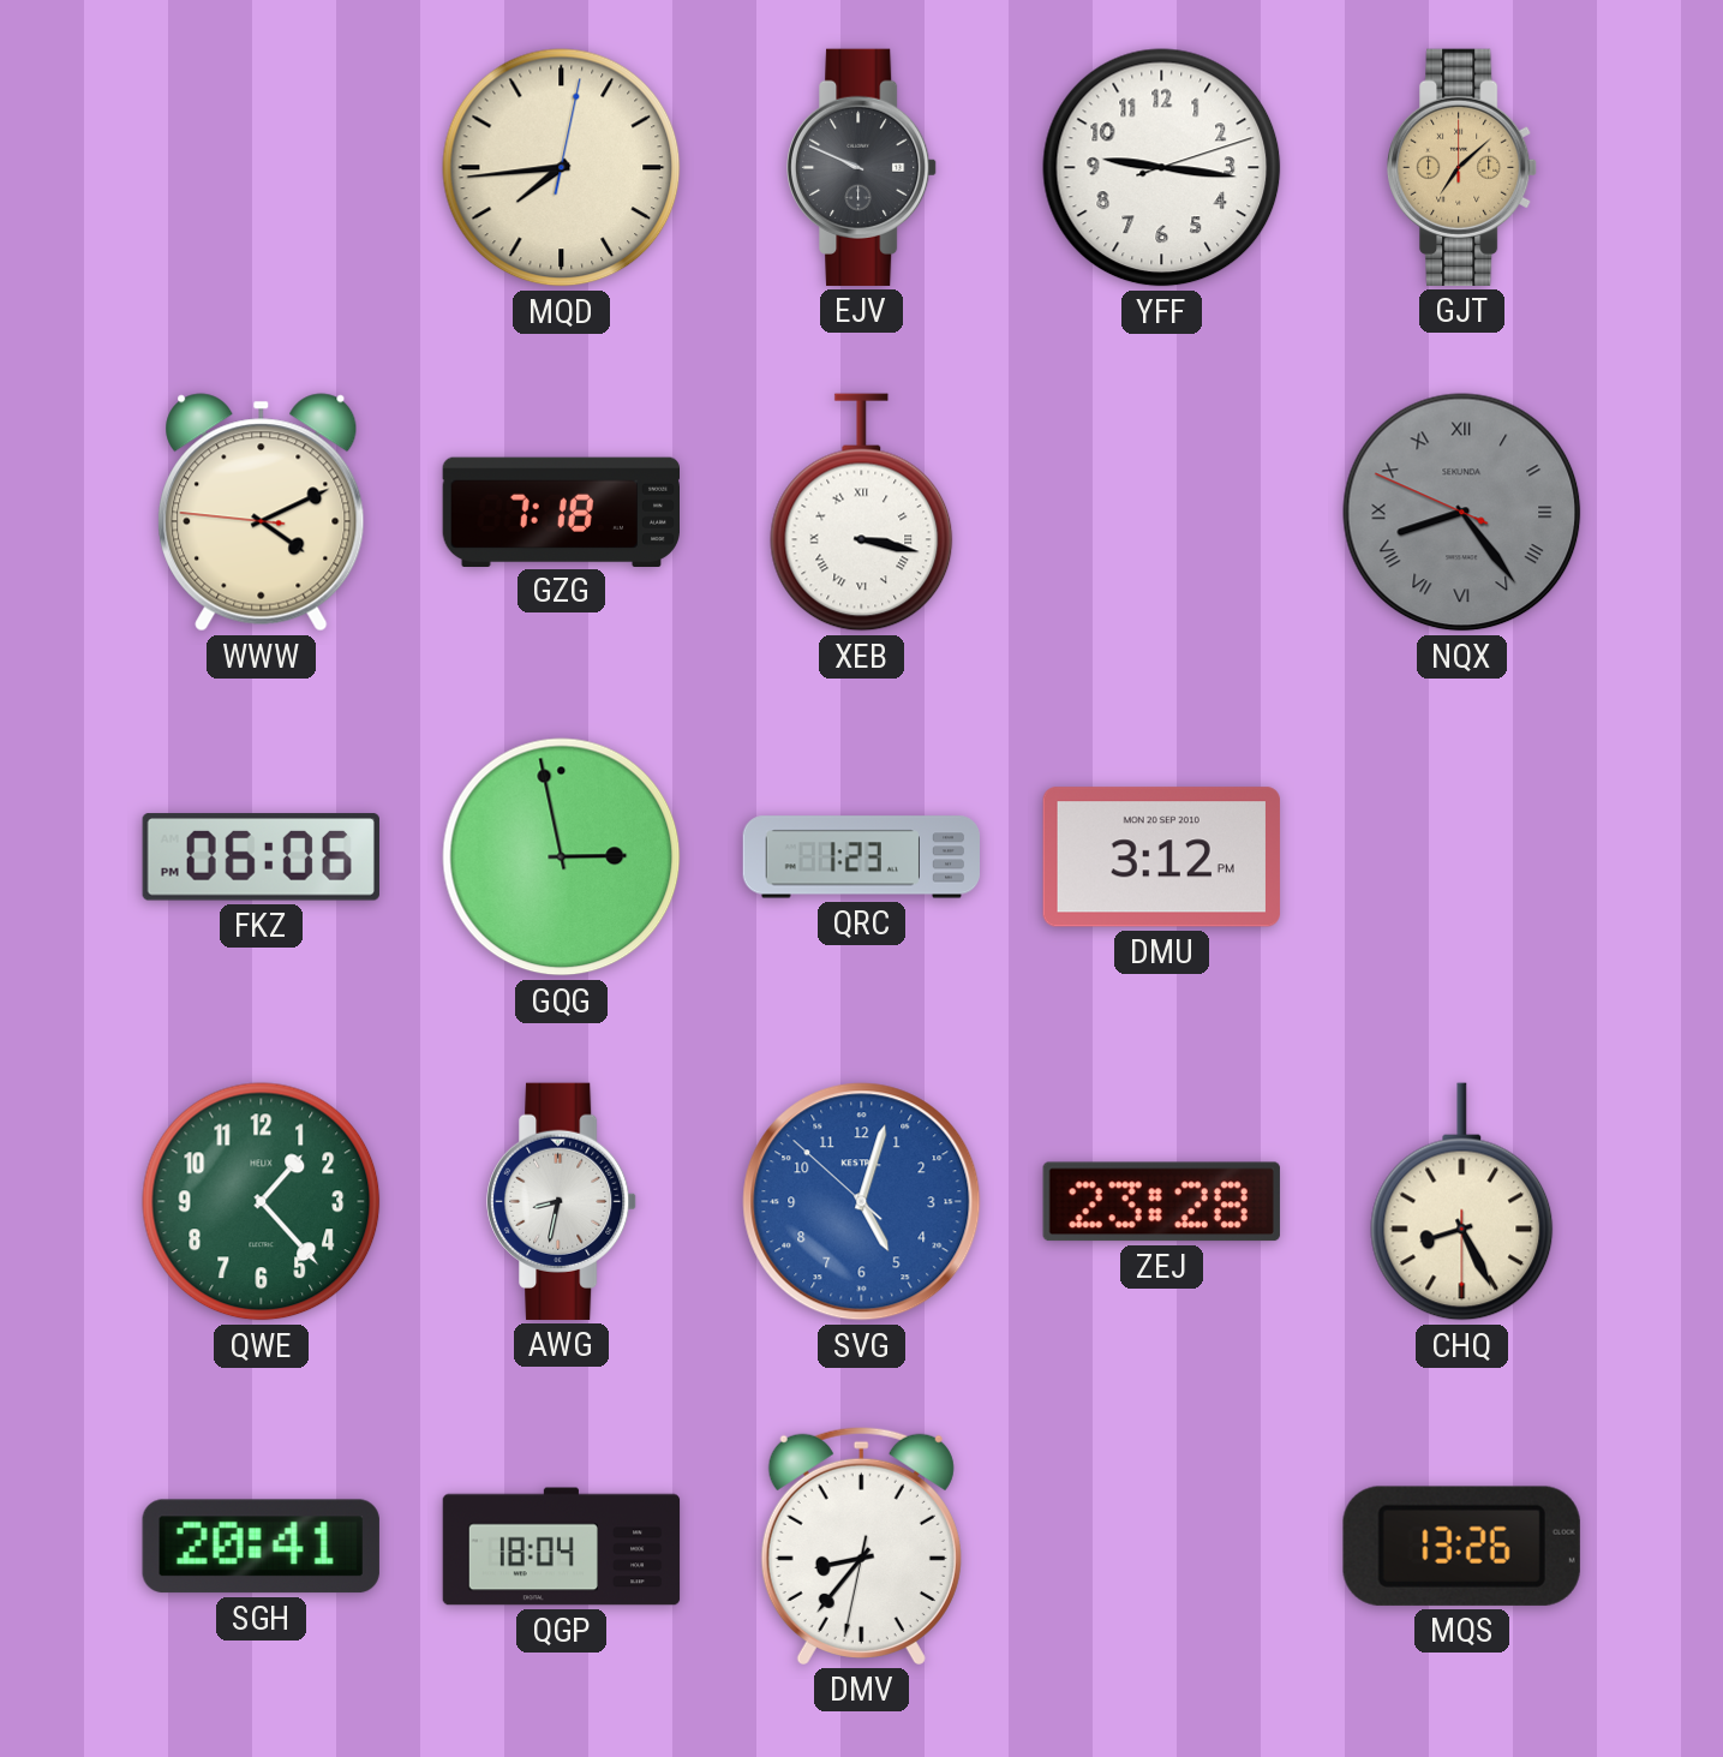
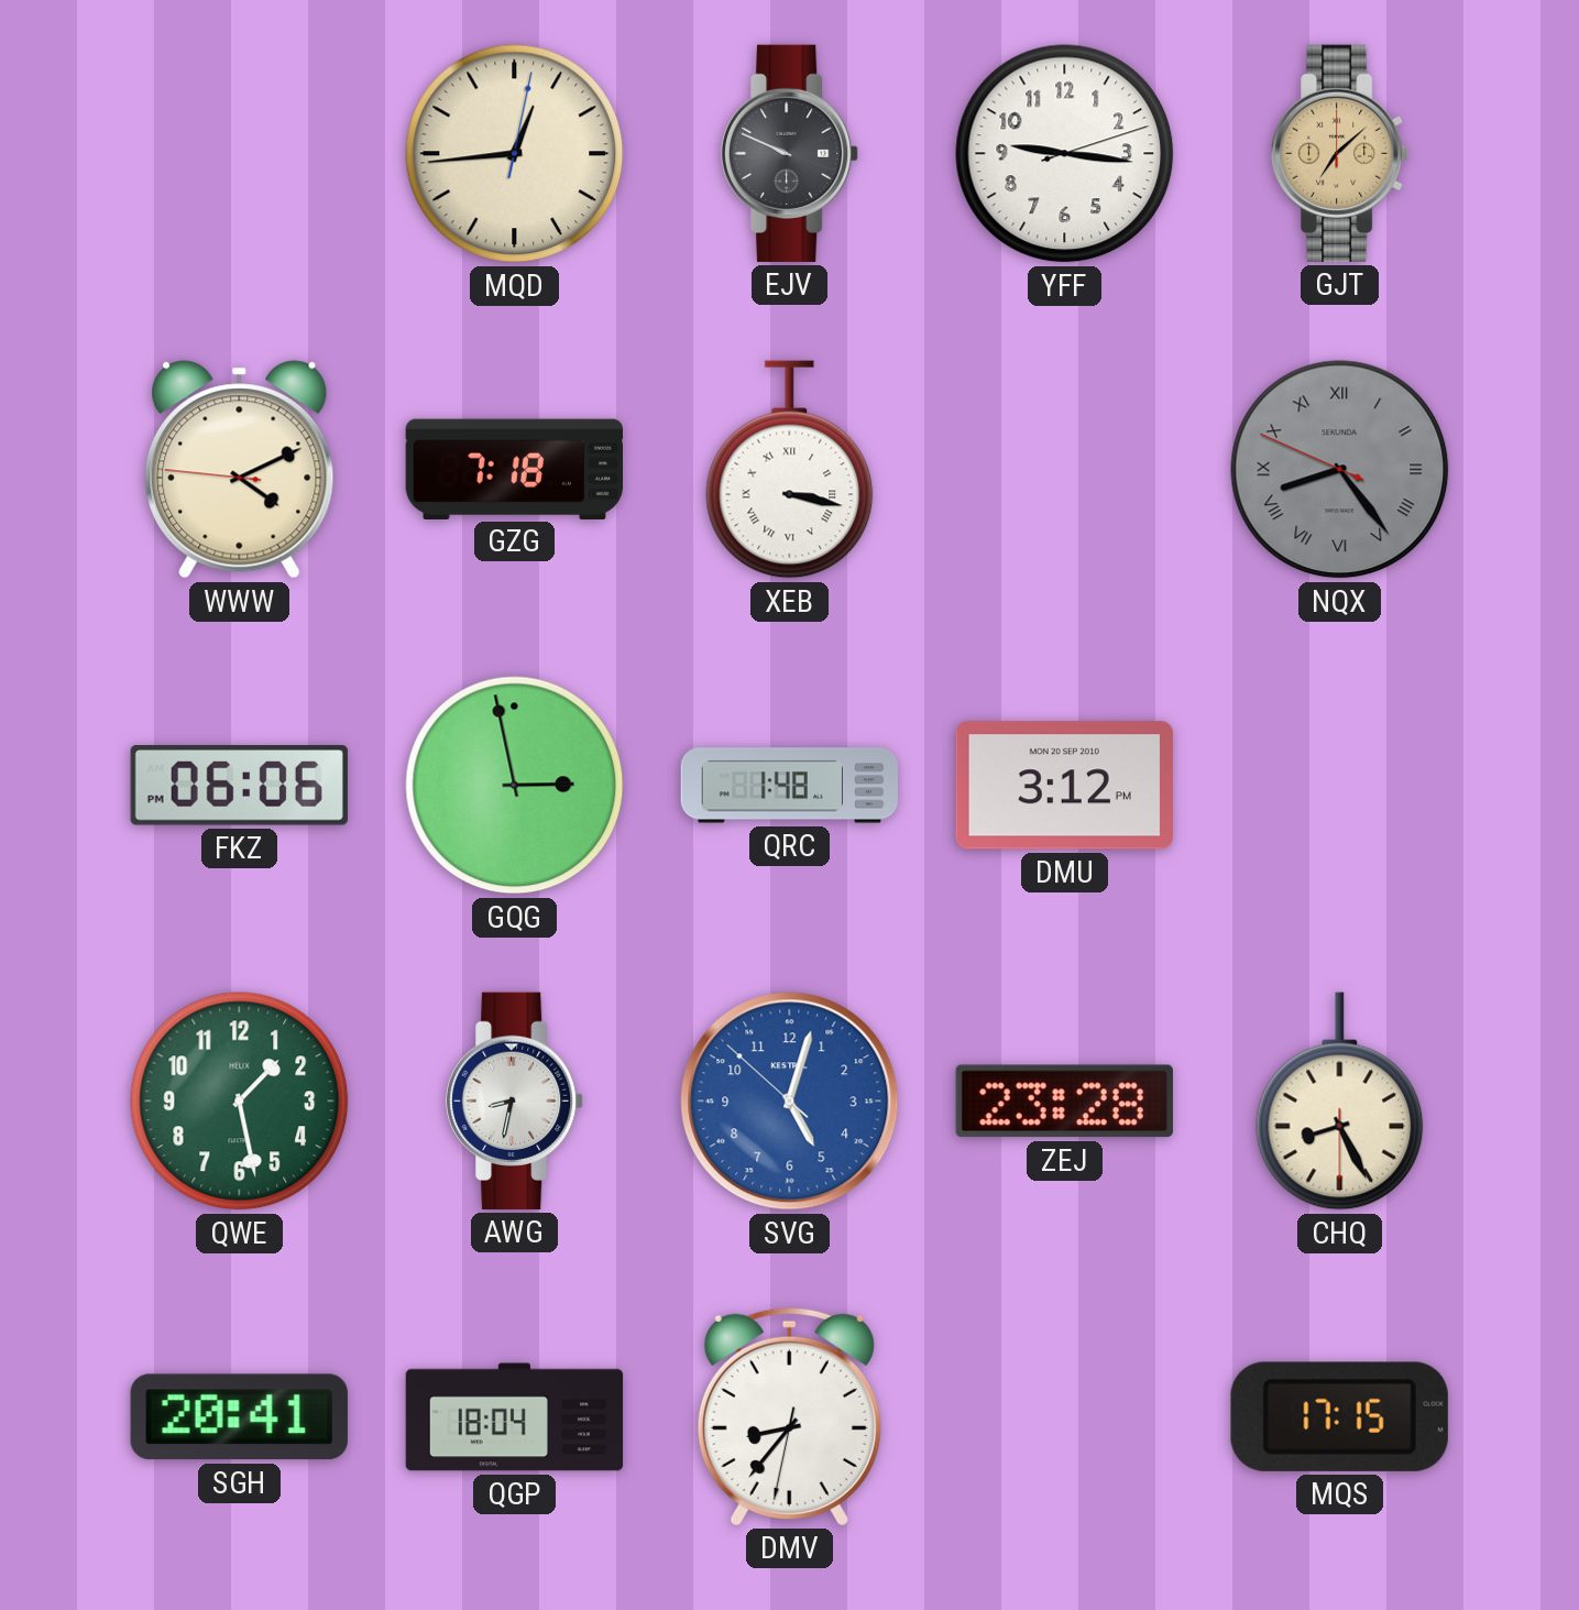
MQD: 7:44 -> 12:44
QRC: 1:23 -> 1:48
QWE: 1:23 -> 1:28
MQS: 13:26 -> 17:15
